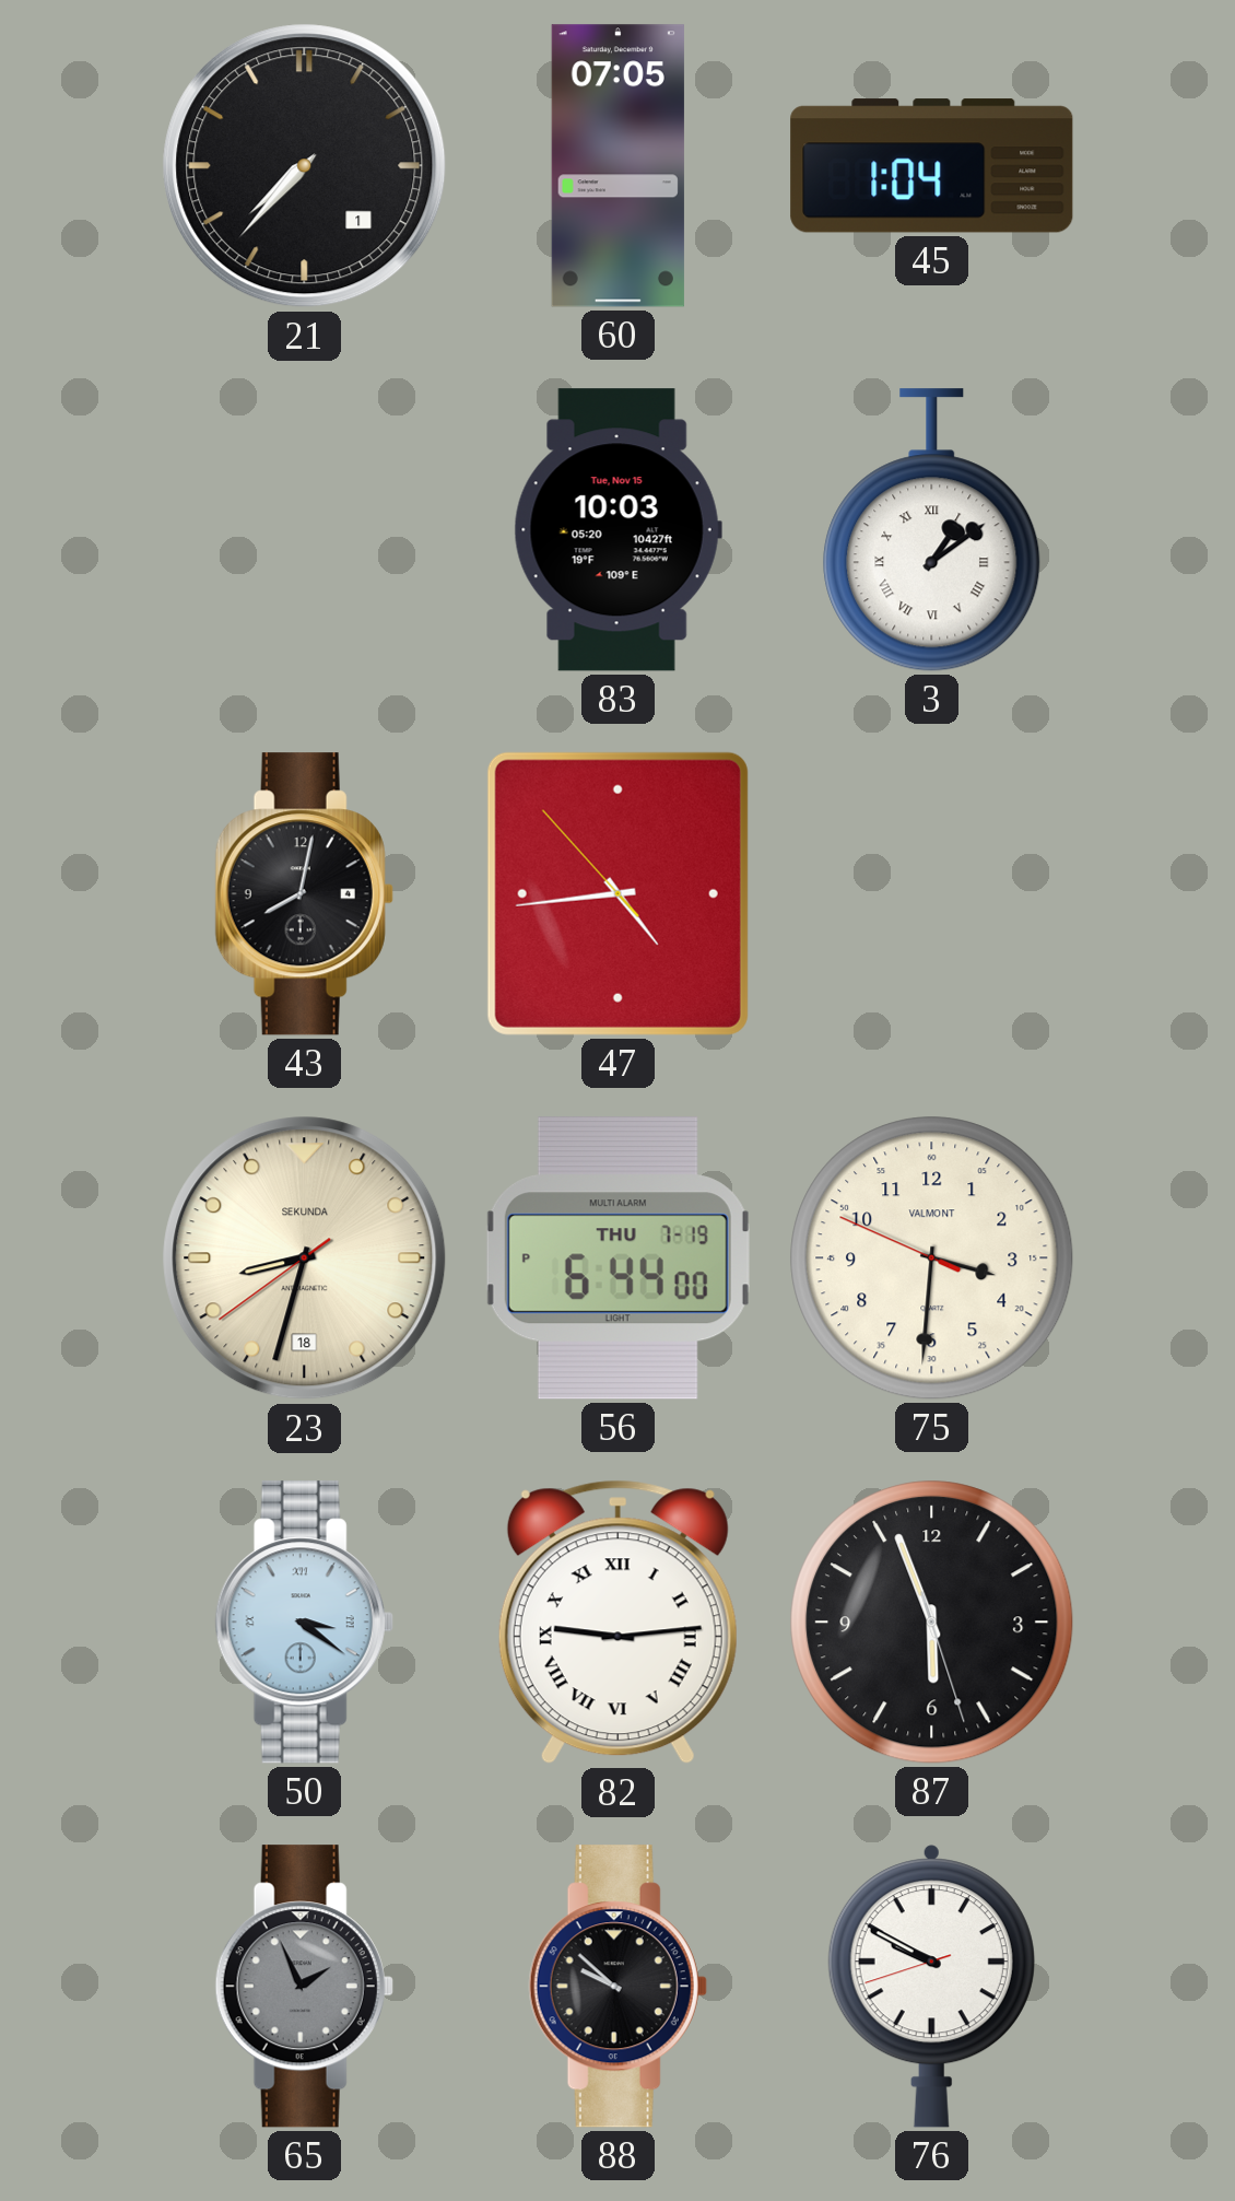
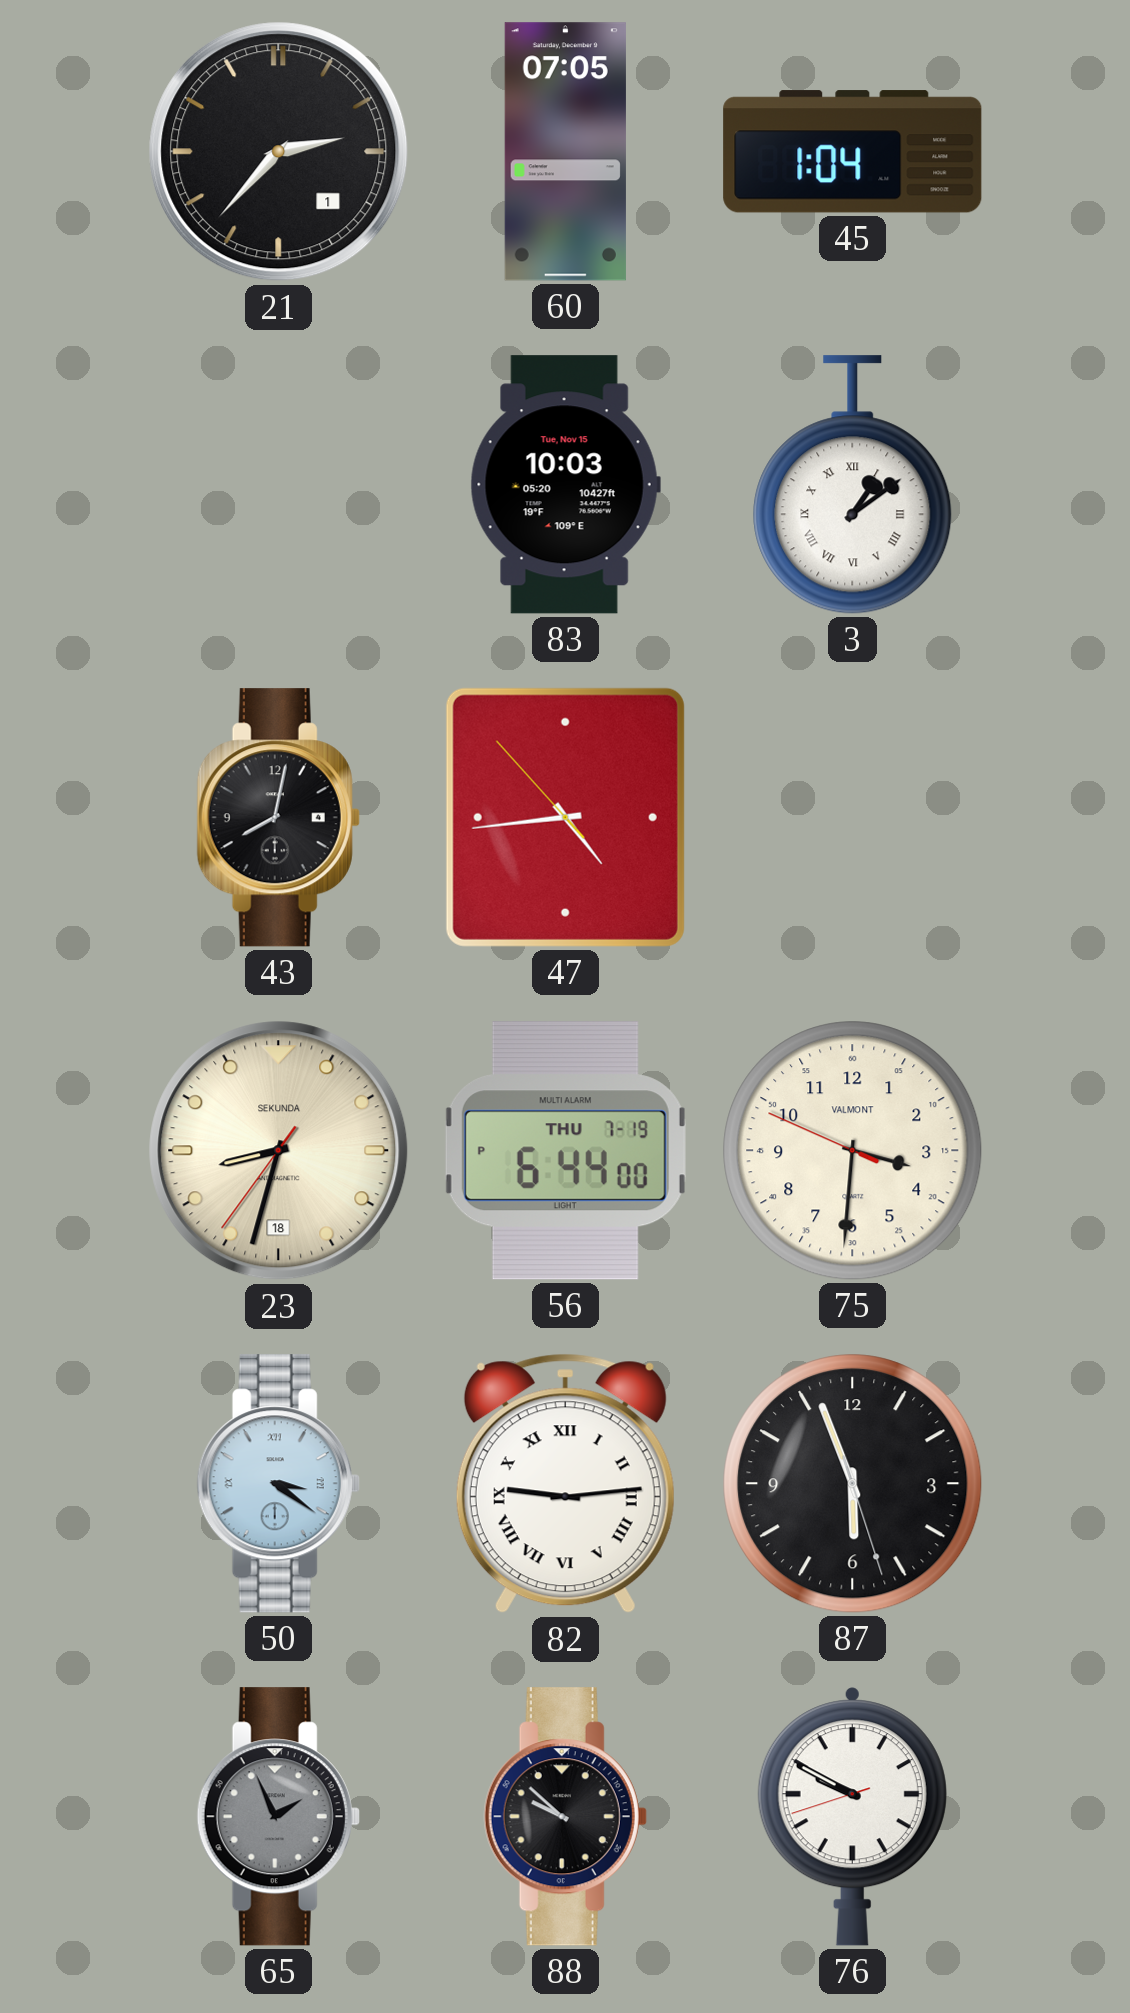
21: 7:37 -> 2:37
23: 8:32:39 -> 8:32:36
